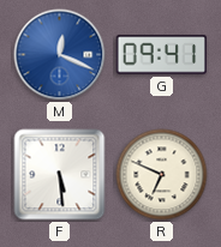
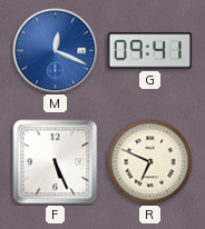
F: 5:29 -> 5:26
